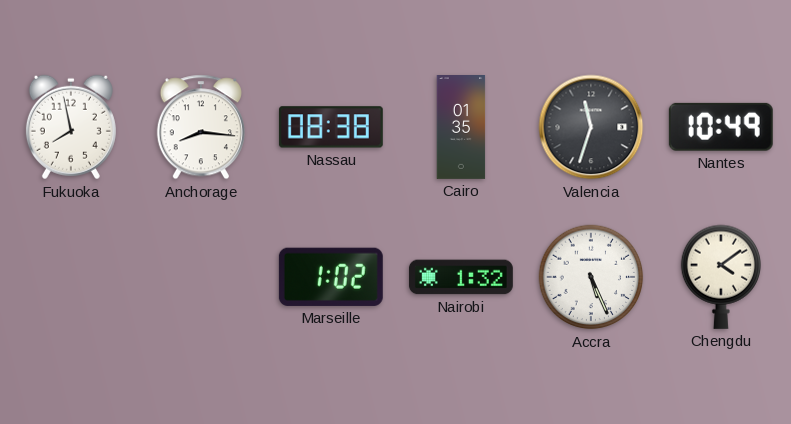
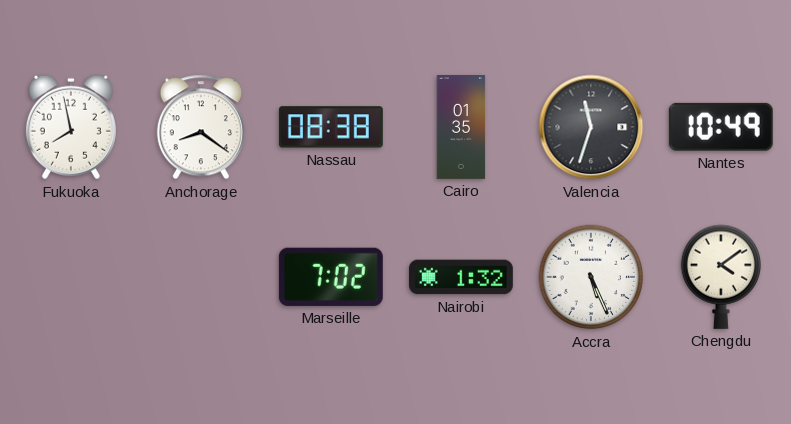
Anchorage: 8:16 -> 8:21
Marseille: 1:02 -> 7:02
